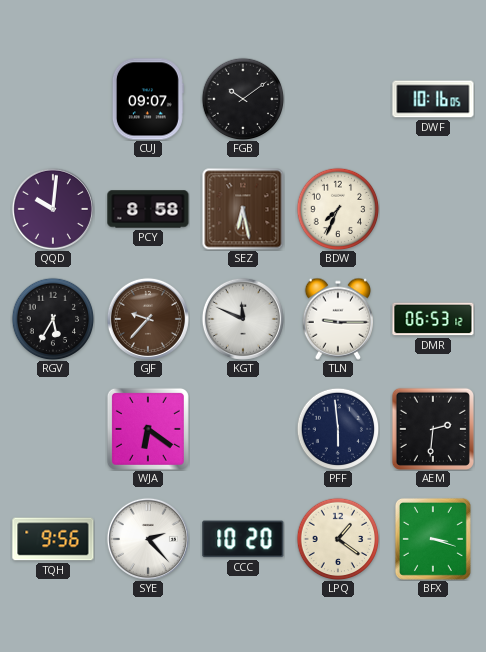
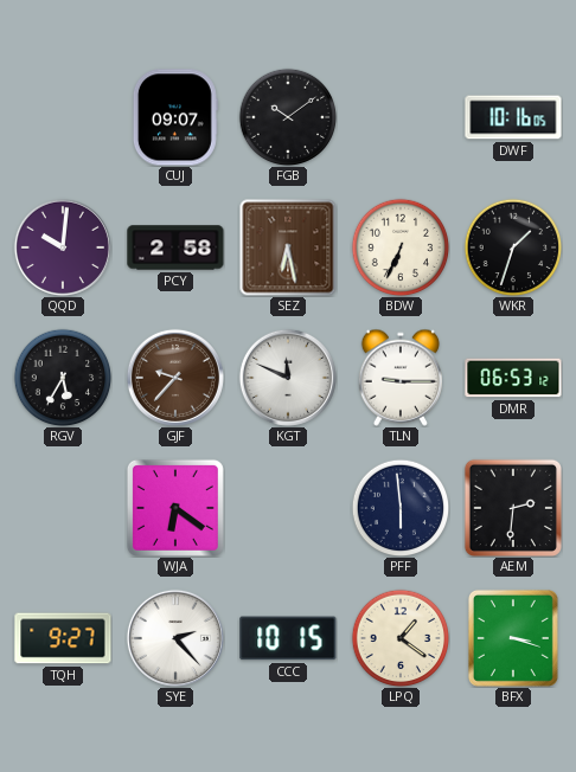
PCY: 8:58 -> 2:58
BDW: 7:34 -> 6:34
WKR: none -> 1:33
TQH: 9:56 -> 9:27
CCC: 10:20 -> 10:15
